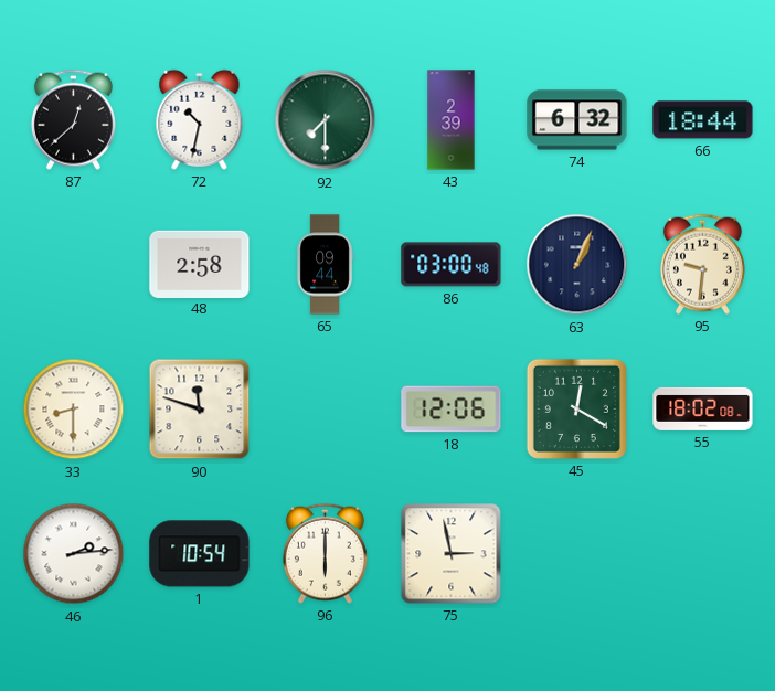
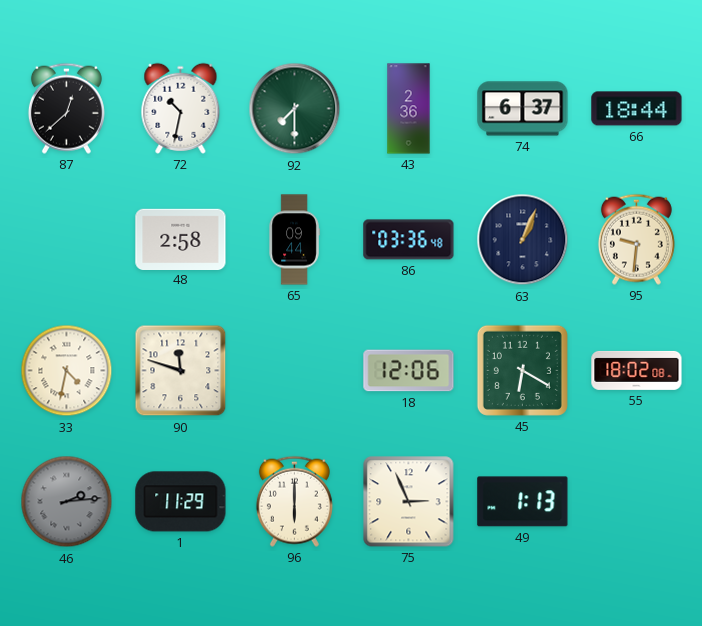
43: 2:39 -> 2:36
74: 6:32 -> 6:37
86: 03:00 -> 03:36
33: 8:30 -> 4:32
45: 12:20 -> 6:20
46 dial: white -> grey
1: 10:54 -> 11:29
75: 2:58 -> 2:56
49: none -> 1:13
